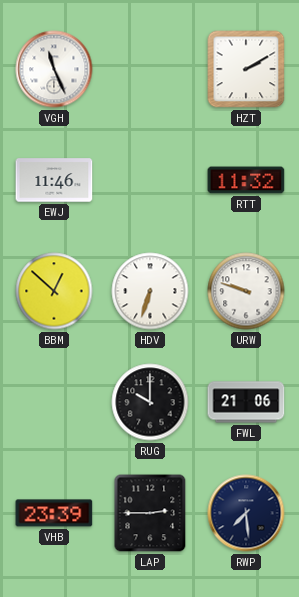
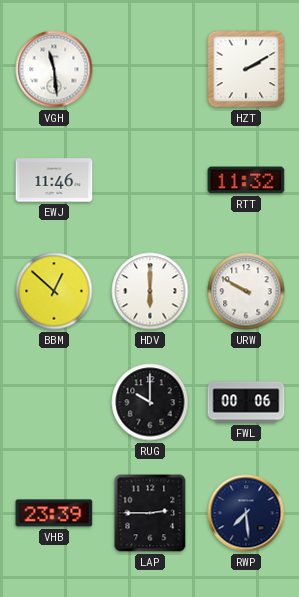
VGH: 11:26 -> 11:29
HDV: 6:33 -> 6:00
URW: 9:48 -> 9:50
FWL: 21:06 -> 00:06
